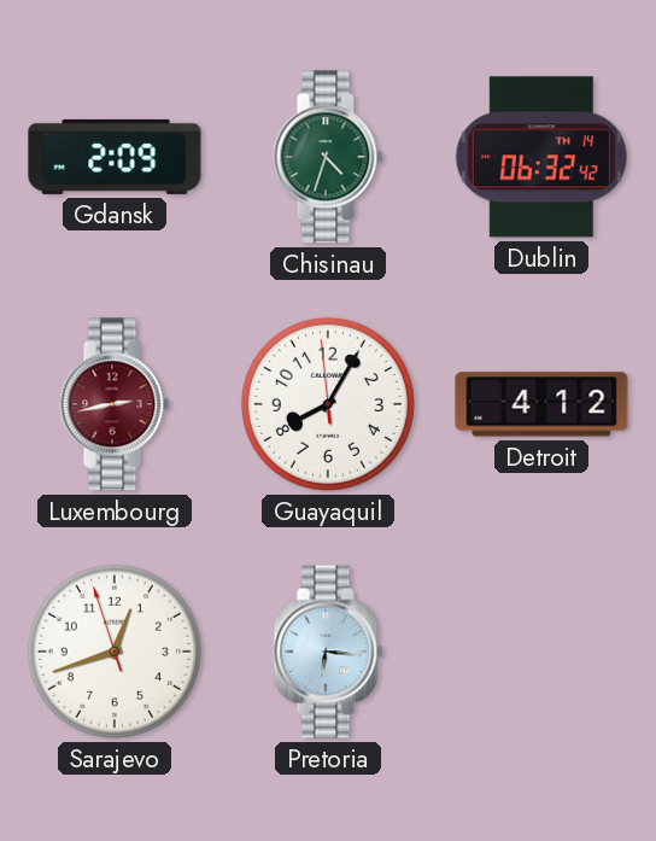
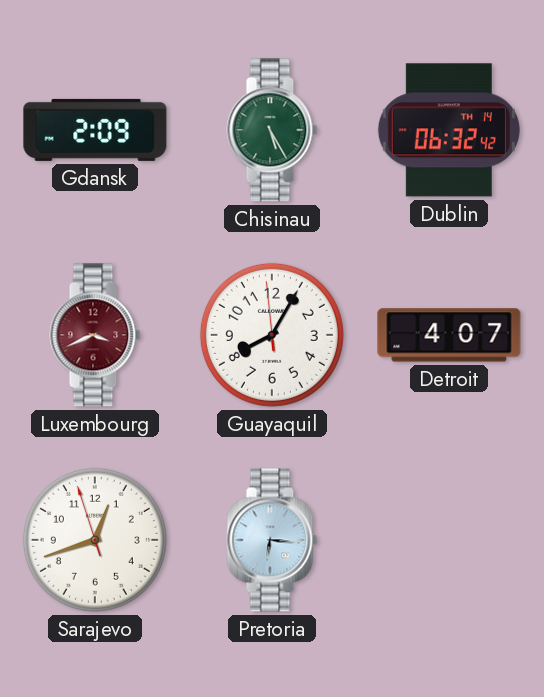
Chisinau: 4:33 -> 5:25
Luxembourg: 2:43 -> 3:41
Detroit: 4:12 -> 4:07
